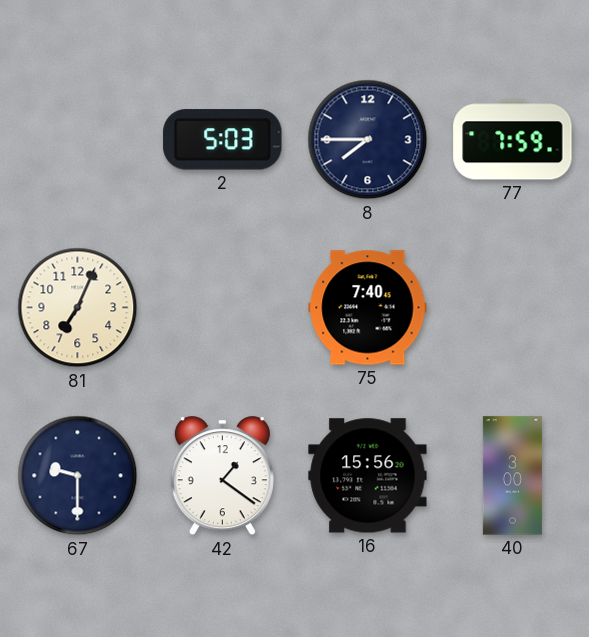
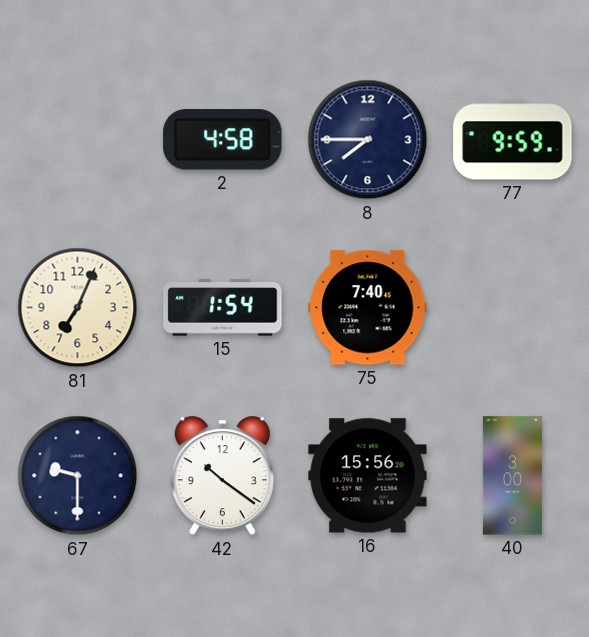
2: 5:03 -> 4:58
77: 7:59 -> 9:59
15: none -> 1:54
42: 1:21 -> 10:21
